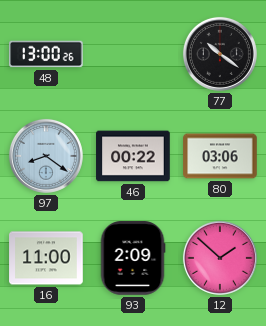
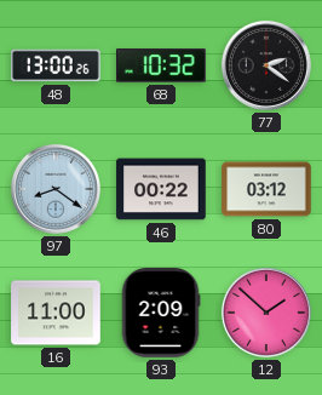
68: none -> 10:32
77: 10:21 -> 2:21
80: 03:06 -> 03:12
